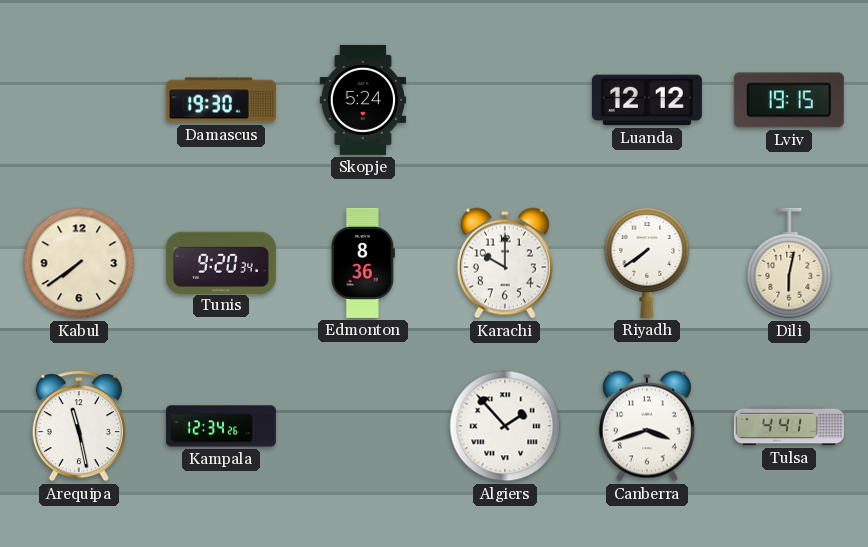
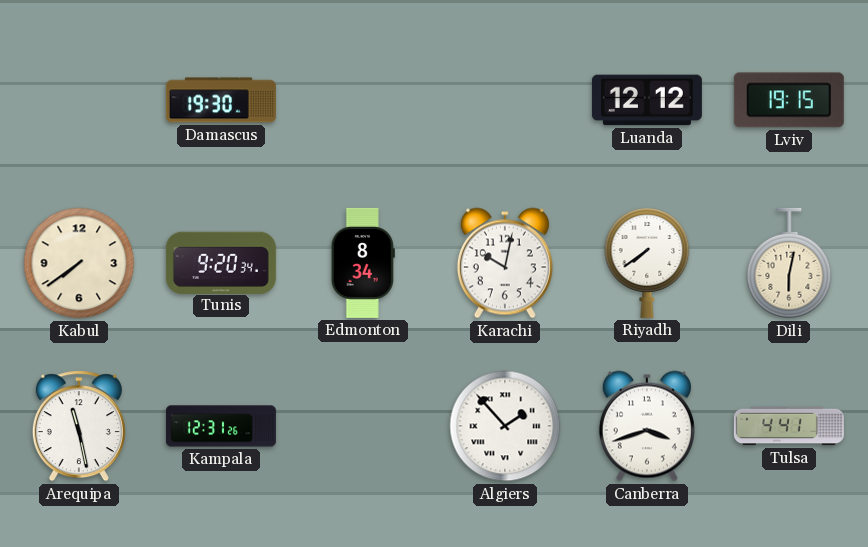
Skopje: 5:24 -> none
Edmonton: 8:36 -> 8:34
Karachi: 10:00 -> 10:02
Kampala: 12:34 -> 12:31
